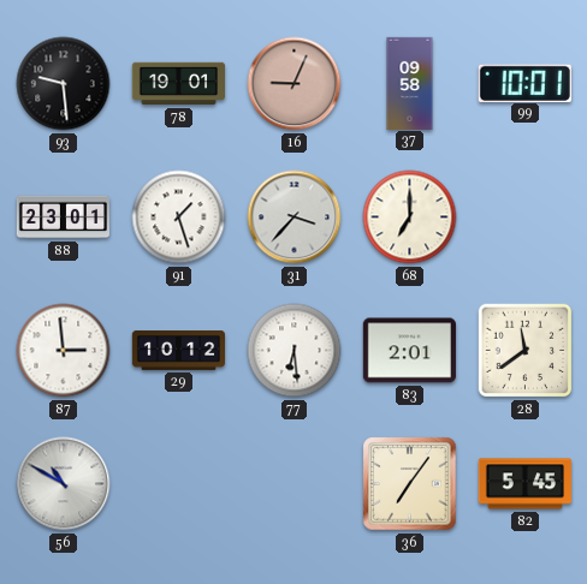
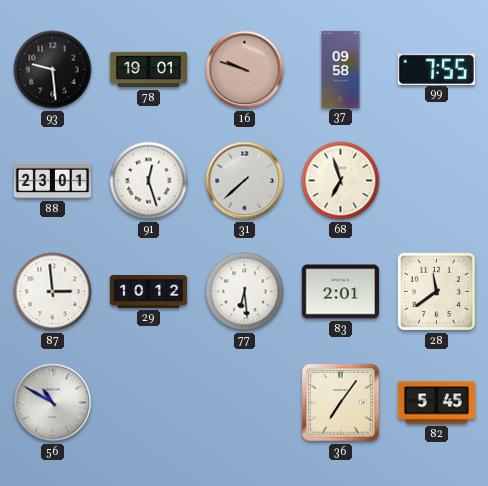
16: 9:04 -> 9:48
99: 10:01 -> 7:55
91: 1:27 -> 12:27
31: 3:37 -> 7:38
68: 7:00 -> 6:57
